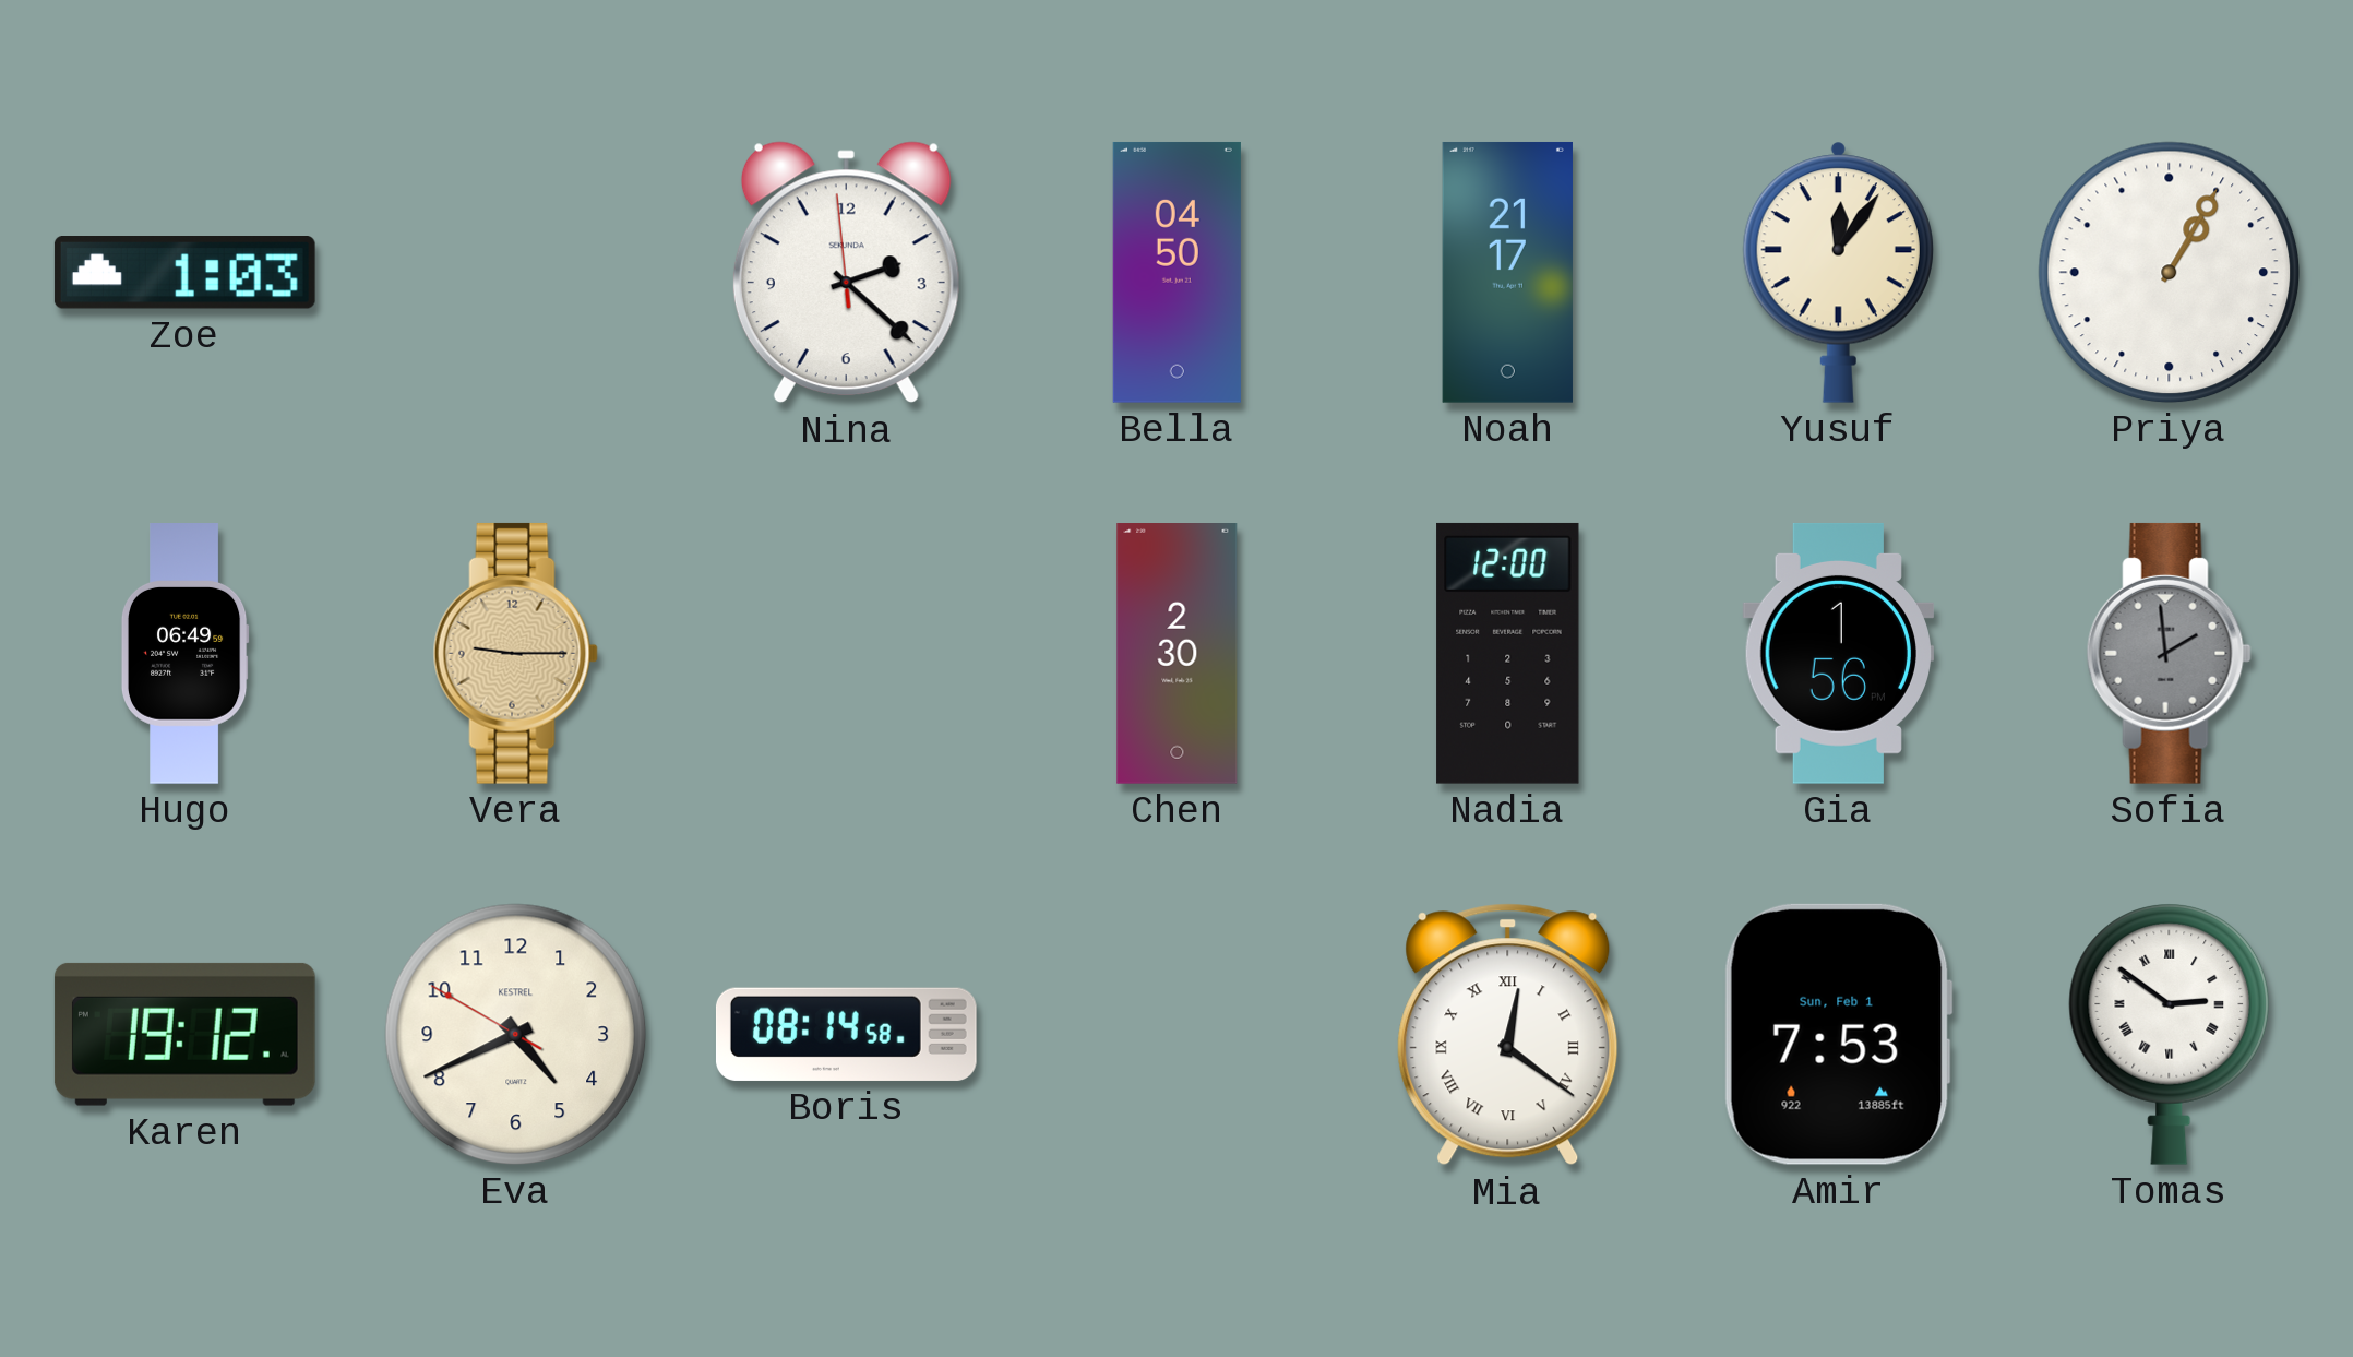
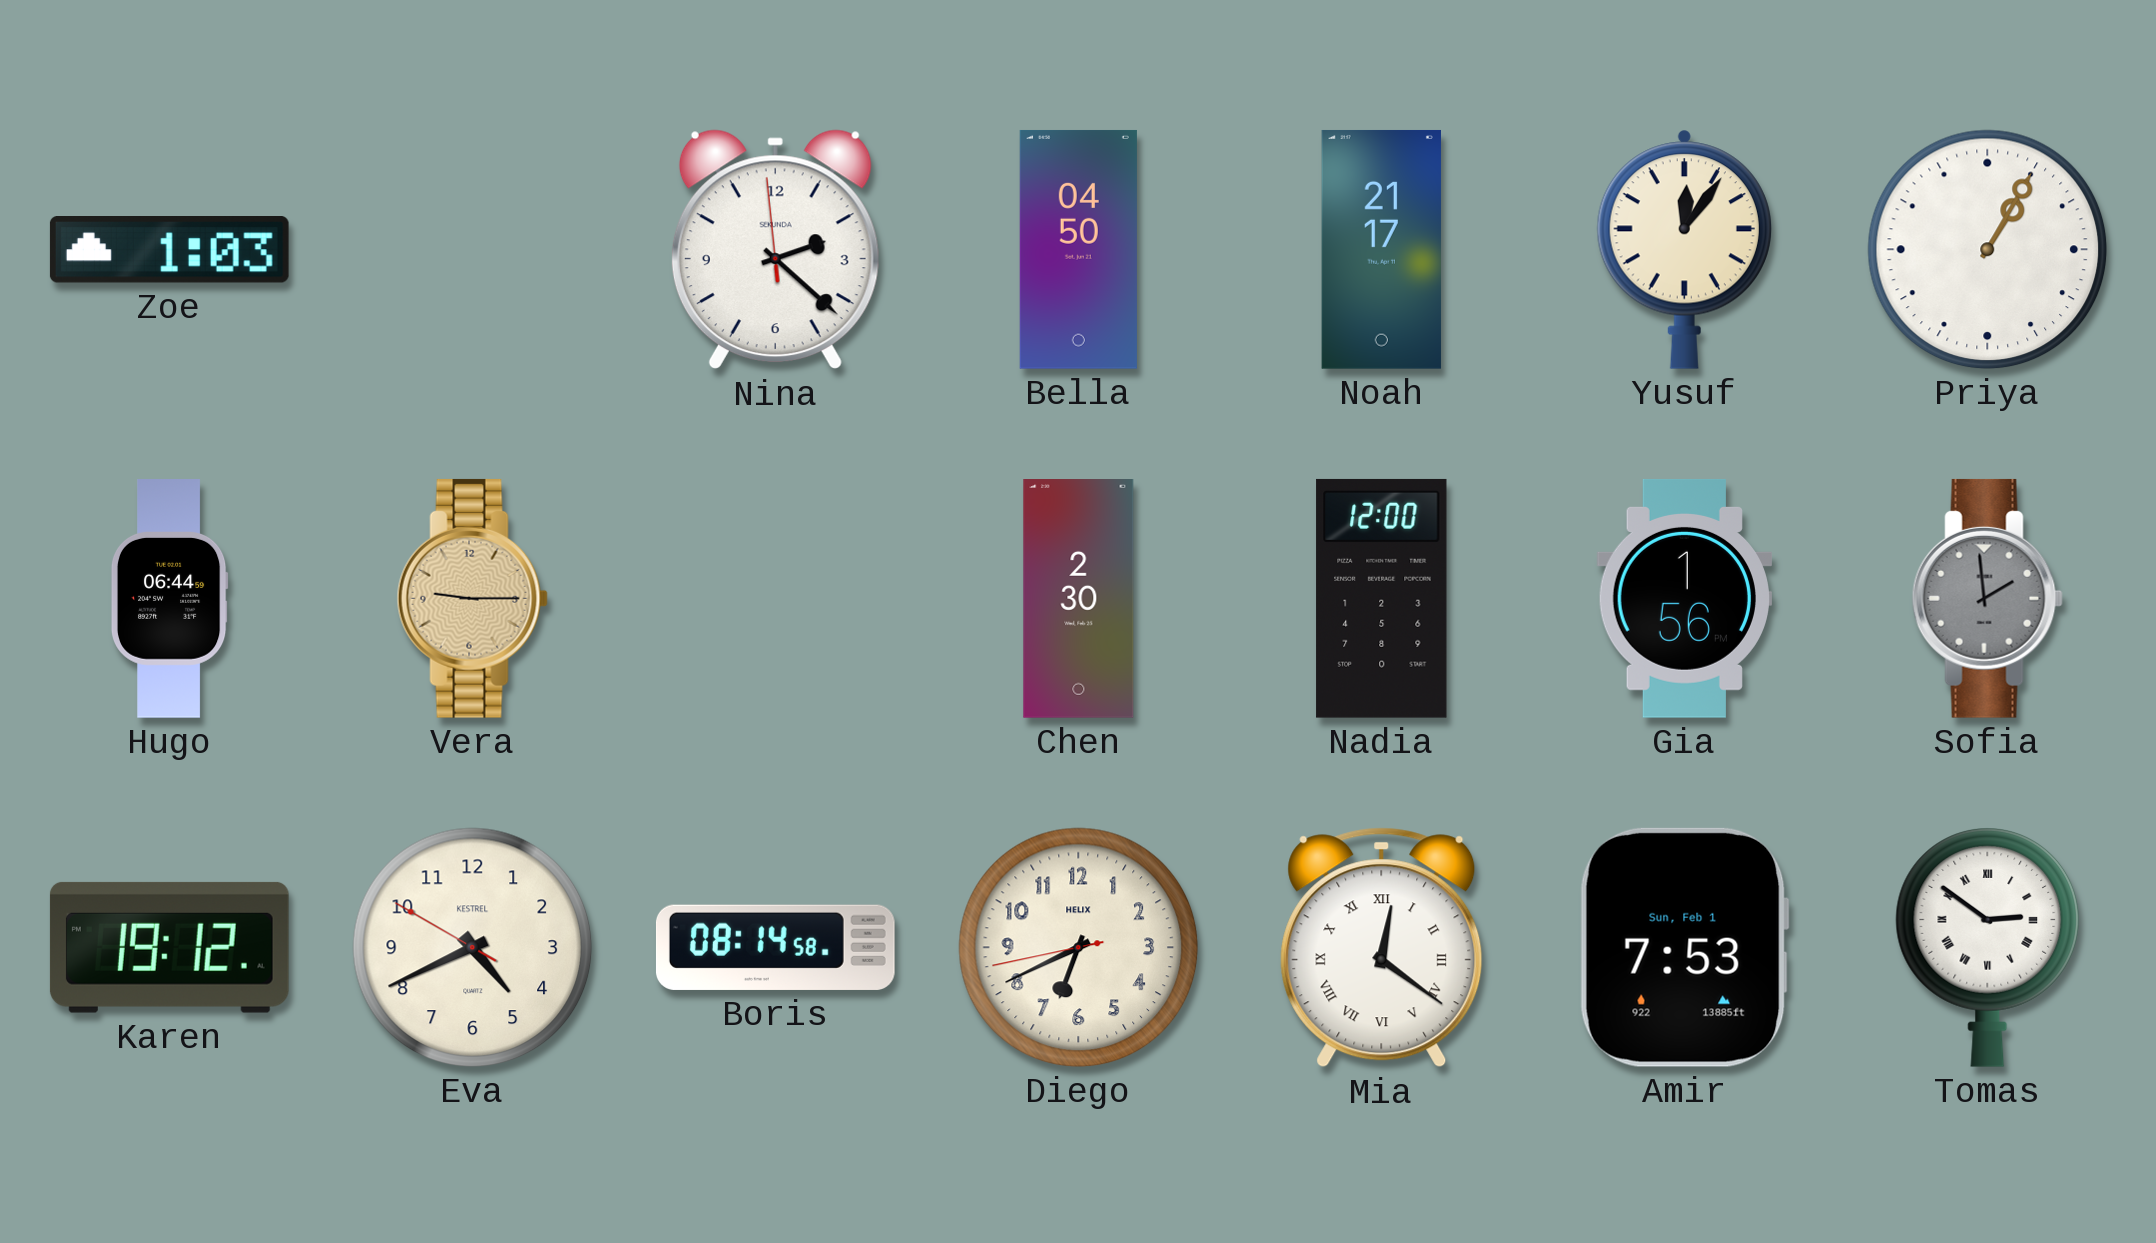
Hugo: 06:49 -> 06:44
Diego: none -> 6:40
